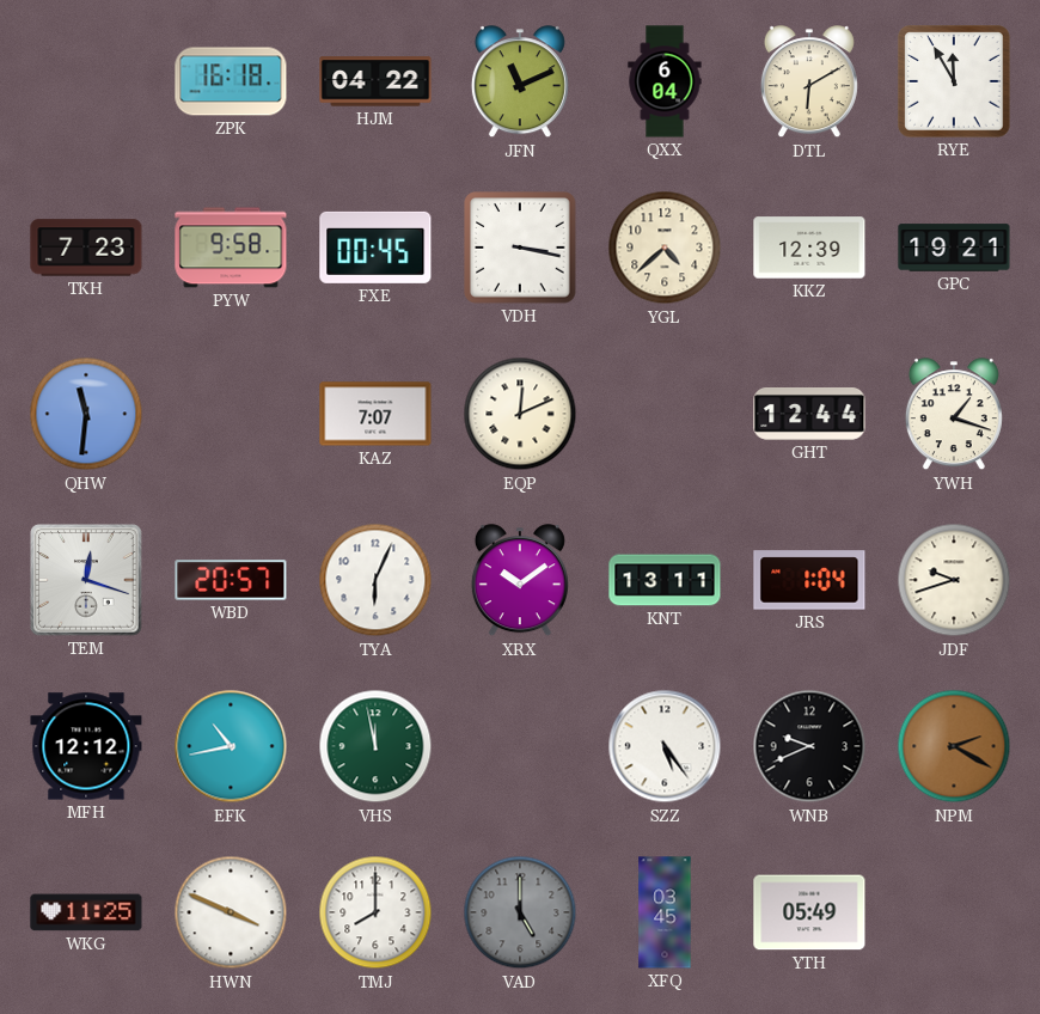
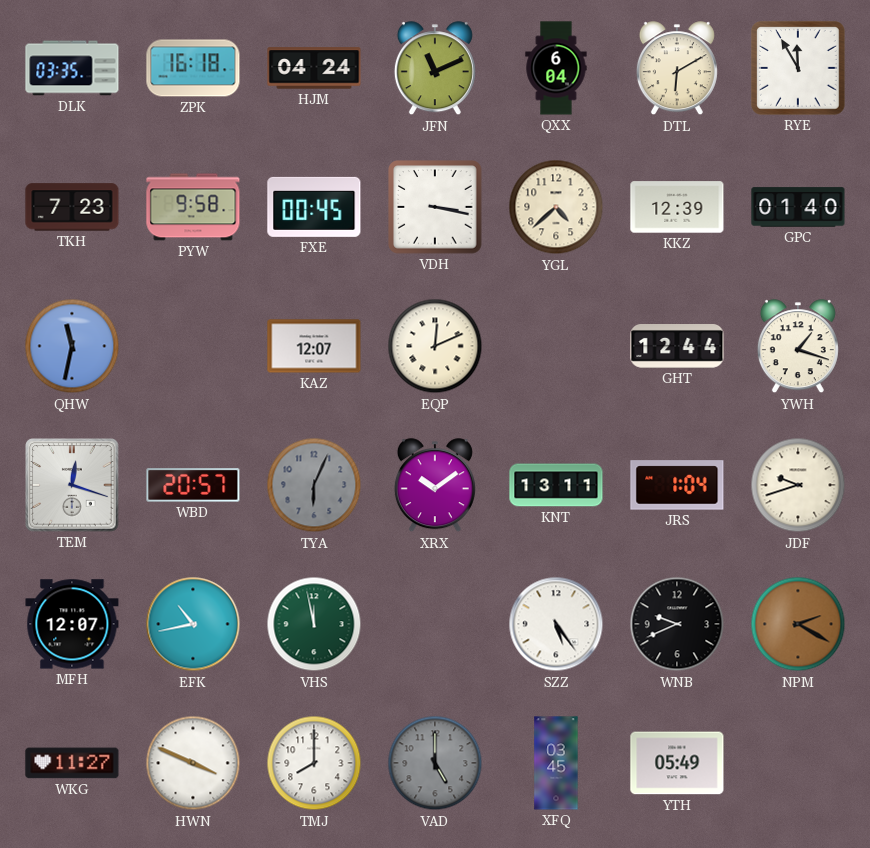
DLK: none -> 03:35
HJM: 04:22 -> 04:24
GPC: 19:21 -> 01:40
QHW: 11:31 -> 11:32
KAZ: 7:07 -> 12:07
TYA dial: white -> grey
MFH: 12:12 -> 12:07
WKG: 11:25 -> 11:27
